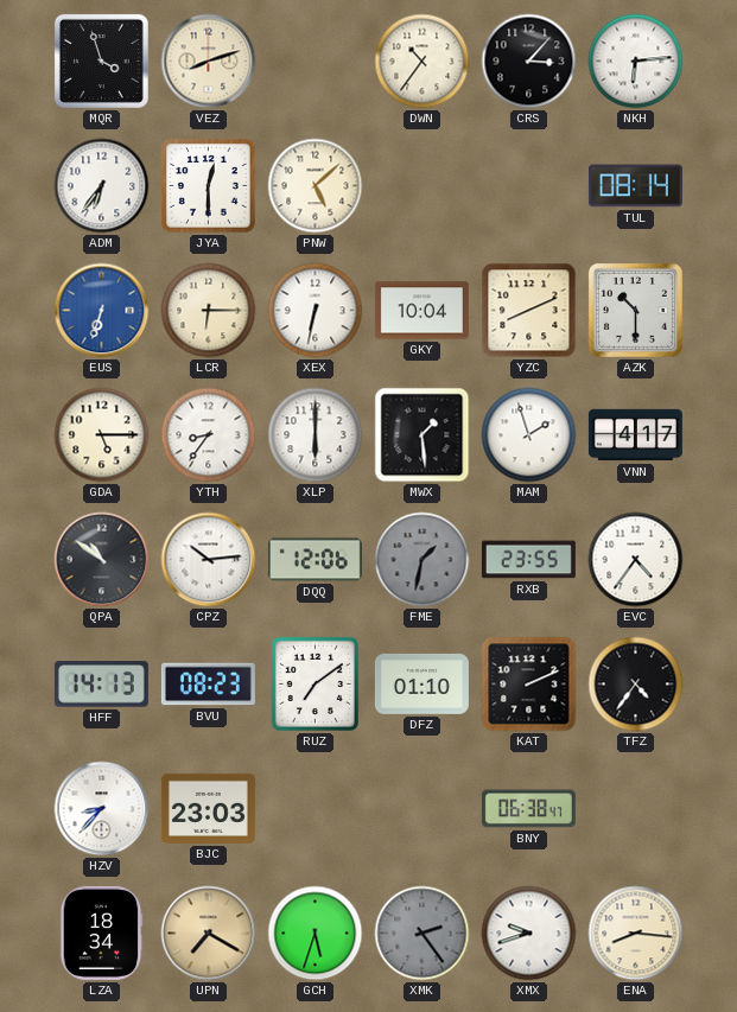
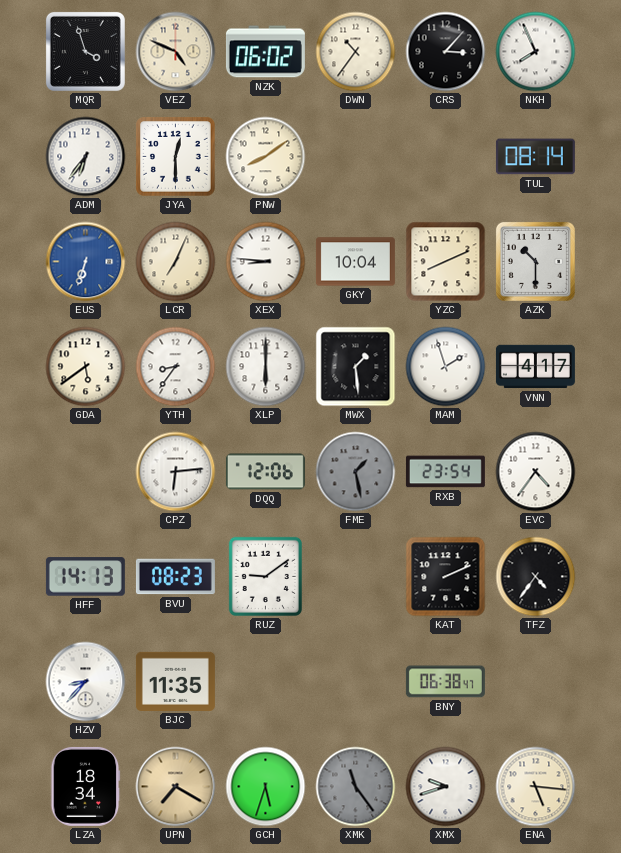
VEZ: 8:12 -> 4:49
NZK: none -> 06:02
NKH: 6:14 -> 7:56
PNW: 5:08 -> 8:09
LCR: 6:15 -> 7:04
XEX: 6:32 -> 8:46
GDA: 5:15 -> 5:39
QPA: 10:51 -> none
CPZ: 10:14 -> 6:14
FME: 1:32 -> 1:28
RXB: 23:55 -> 23:54
RUZ: 7:09 -> 9:09
DFZ: 01:10 -> none
BJC: 23:03 -> 11:35
XMK: 2:24 -> 11:24
ENA: 8:16 -> 5:16
